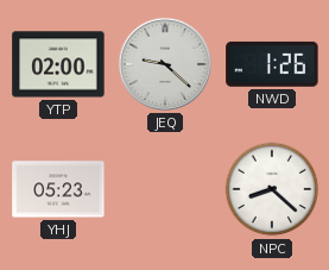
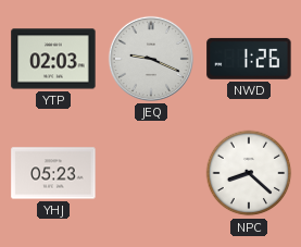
YTP: 02:00 -> 02:03
JEQ: 9:22 -> 9:19
